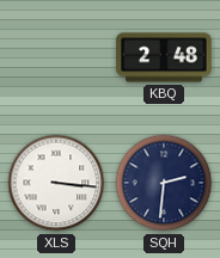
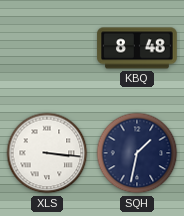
KBQ: 2:48 -> 8:48
SQH: 2:31 -> 1:32
